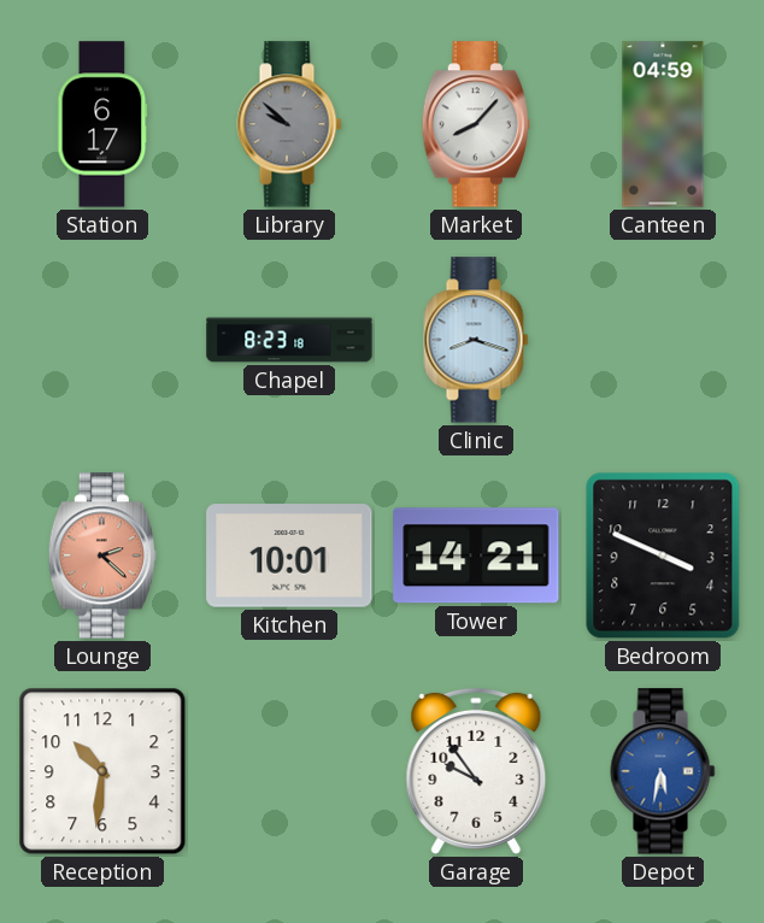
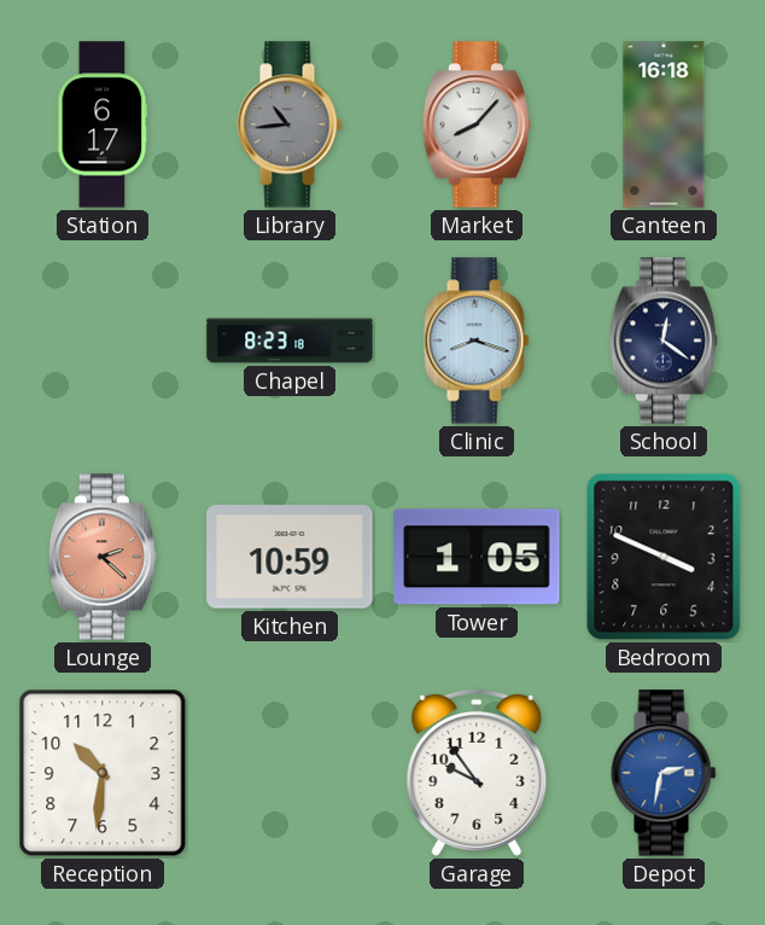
Library: 9:52 -> 10:44
Canteen: 04:59 -> 16:18
School: none -> 12:21
Kitchen: 10:01 -> 10:59
Tower: 14:21 -> 1:05
Depot: 5:32 -> 2:32
